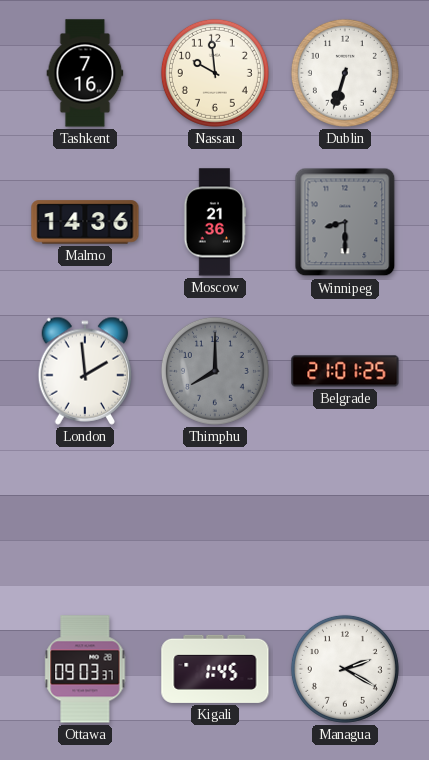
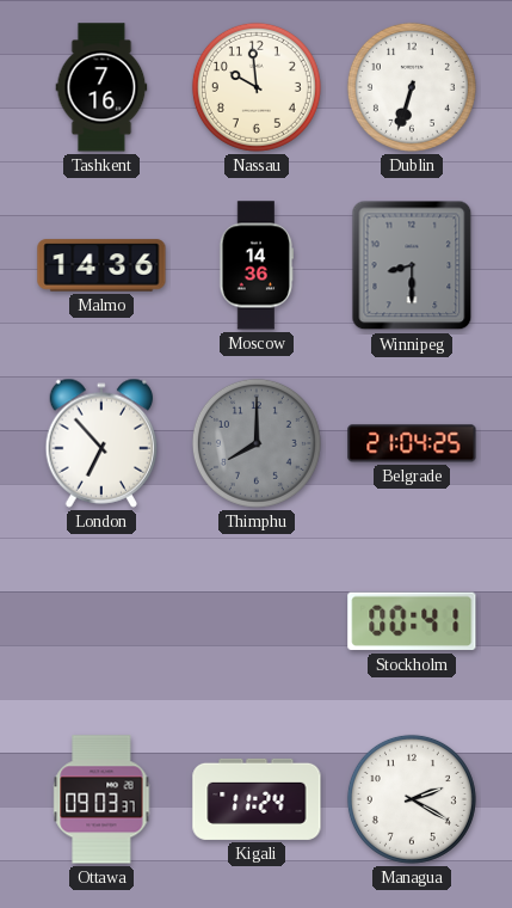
Moscow: 21:36 -> 14:36
London: 1:59 -> 6:53
Belgrade: 21:01 -> 21:04
Stockholm: none -> 00:41
Kigali: 1:45 -> 11:24
